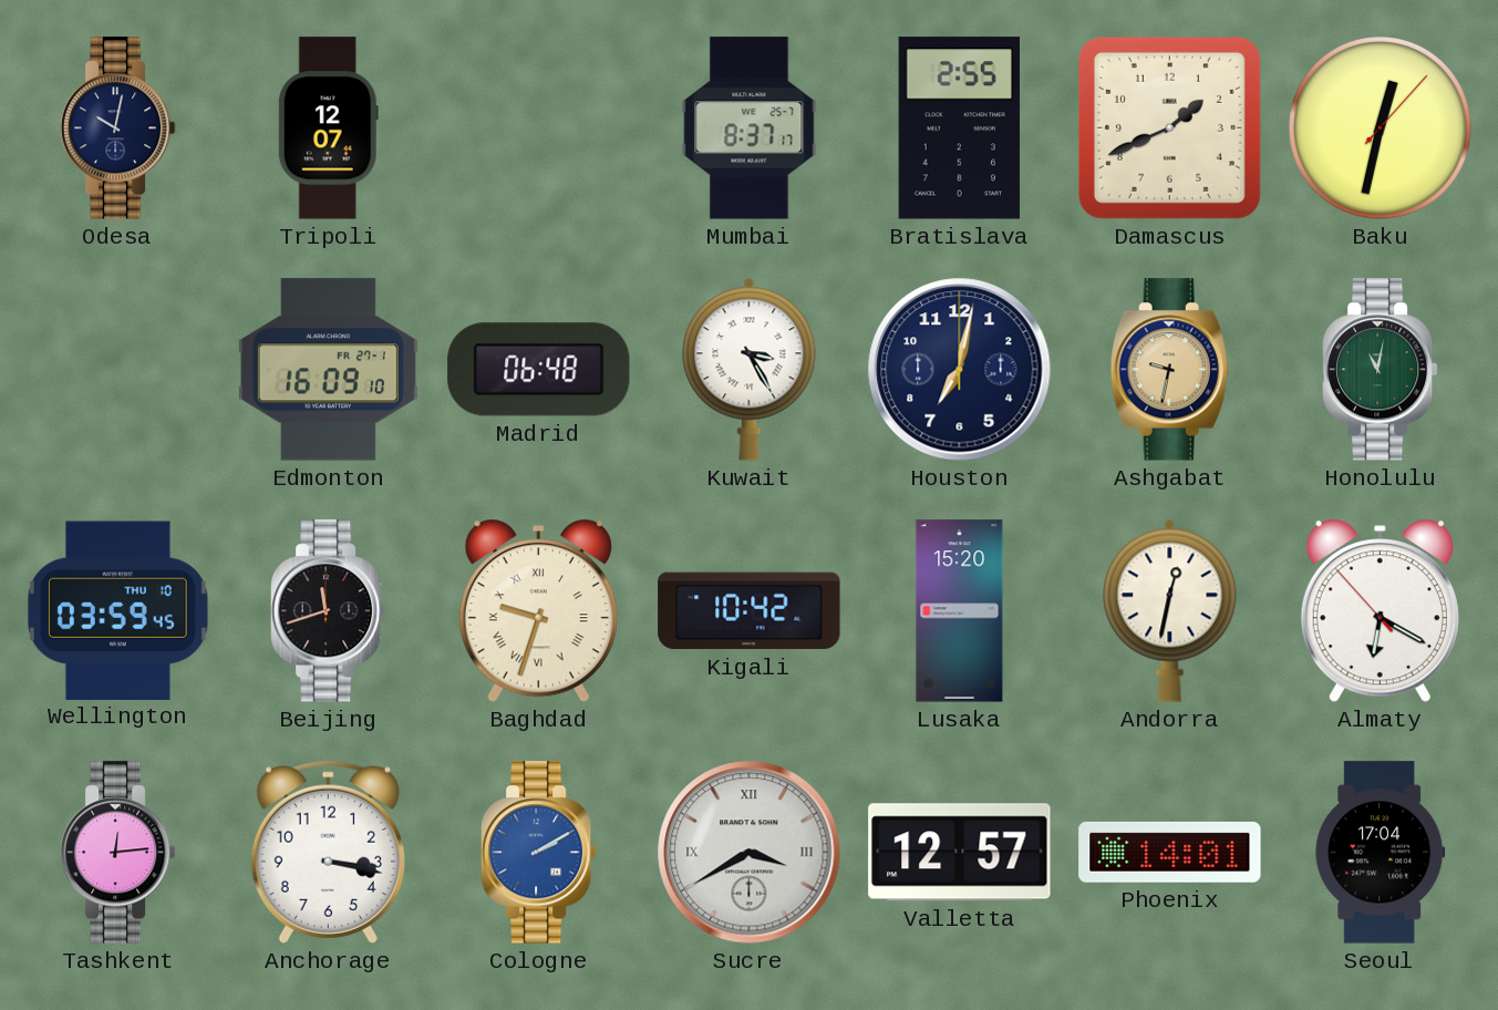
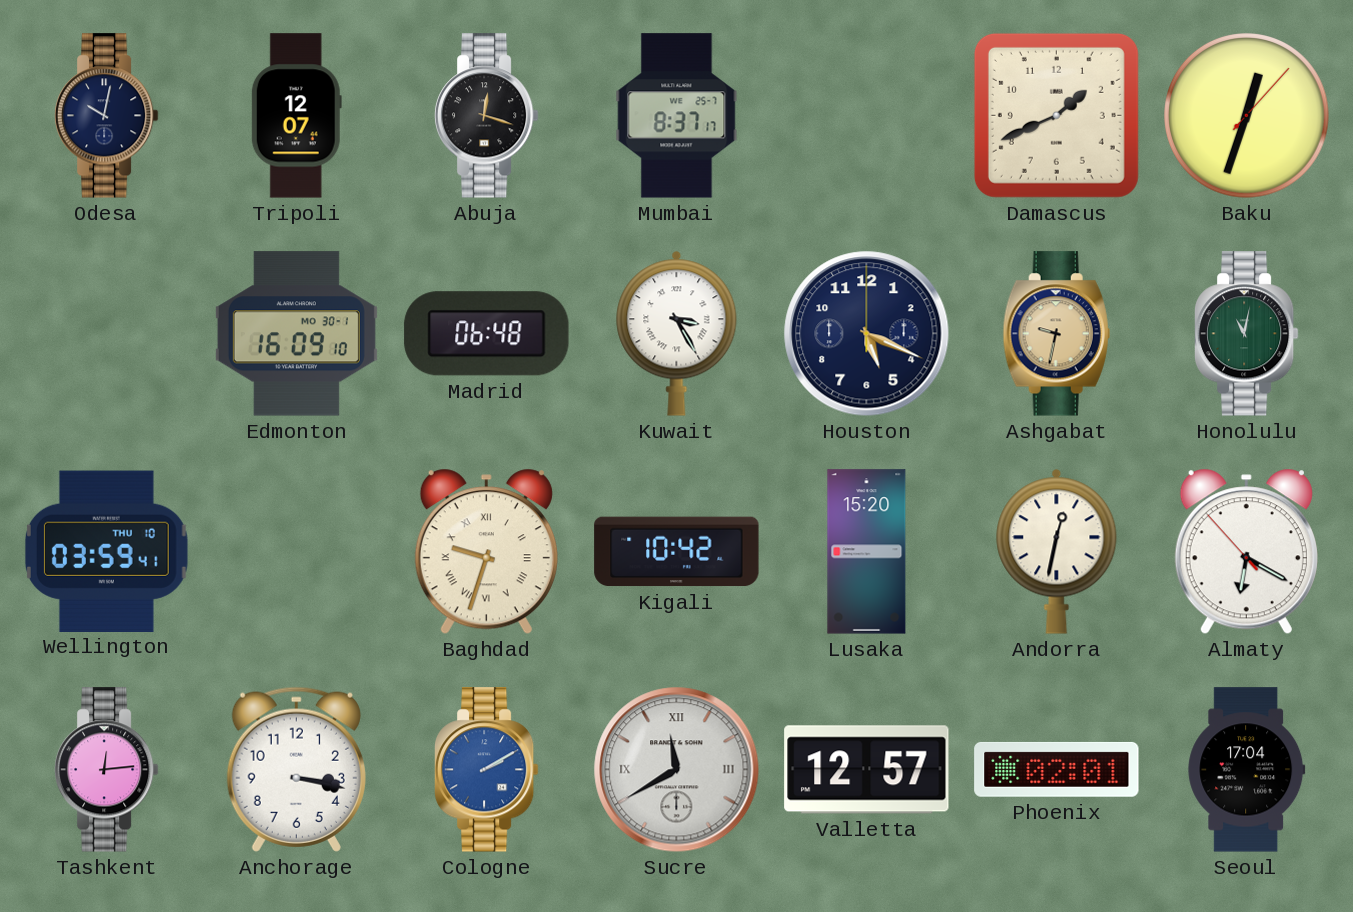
Abuja: none -> 12:18
Bratislava: 2:55 -> none
Baku: 12:32 -> 12:33
Edmonton date: FR 27-1 -> MO 30-1
Houston: 7:02 -> 5:19
Wellington: 03:59:45 -> 03:59:41
Beijing: 11:42 -> none
Sucre: 3:40 -> 11:40
Phoenix: 14:01 -> 02:01
